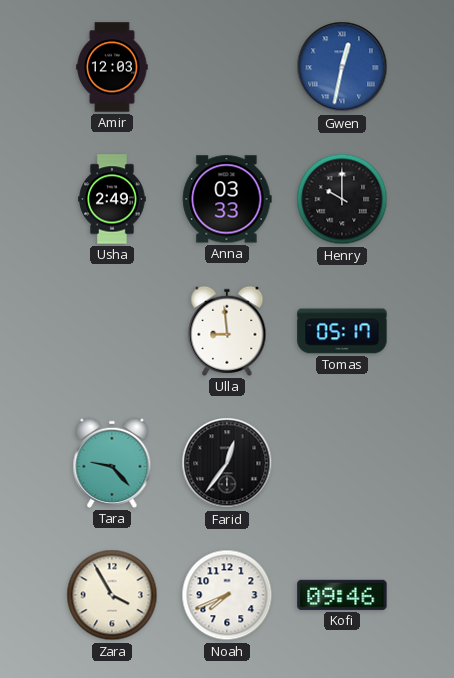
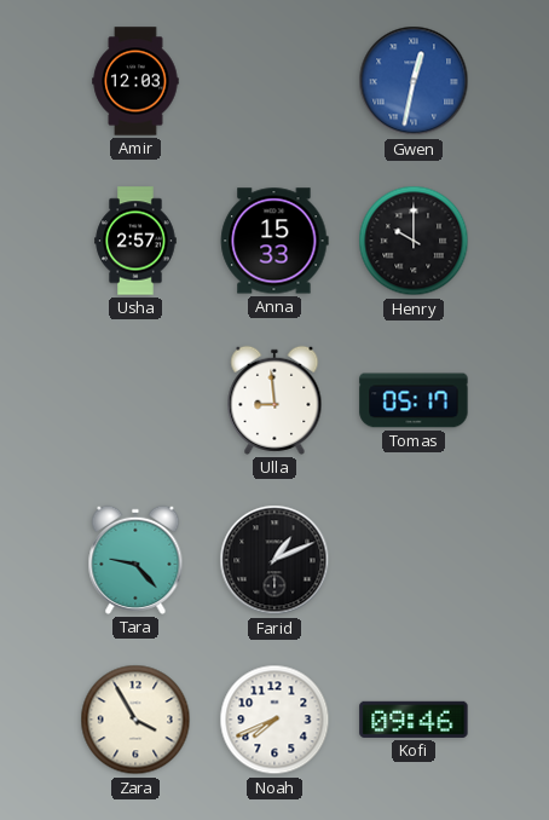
Usha: 2:49 -> 2:57
Anna: 03:33 -> 15:33
Farid: 12:36 -> 1:11
